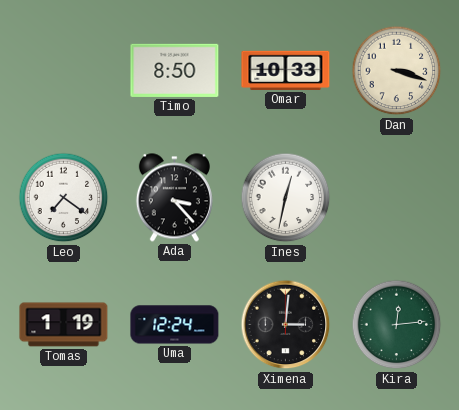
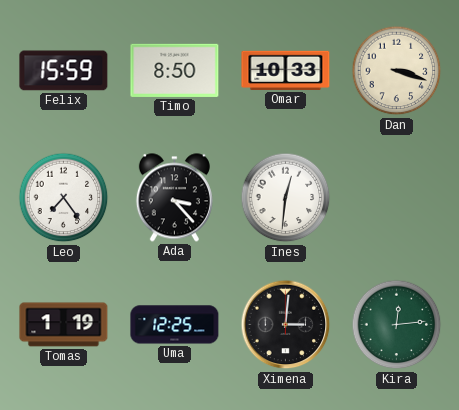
Felix: none -> 15:59
Leo: 7:21 -> 7:24
Ines: 12:32 -> 12:31
Uma: 12:24 -> 12:25
